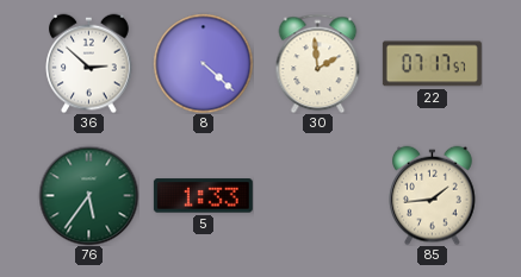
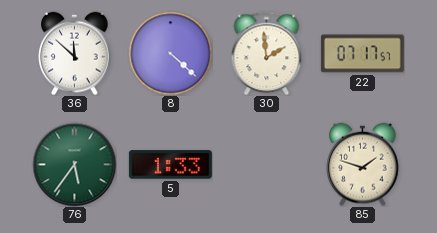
36: 2:52 -> 11:52
85: 1:44 -> 1:48
